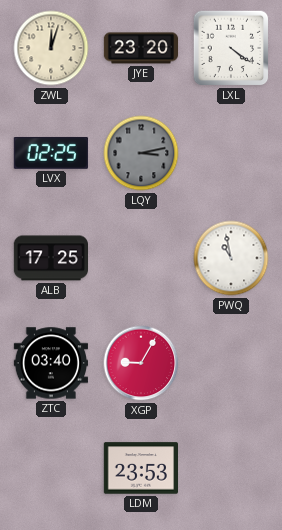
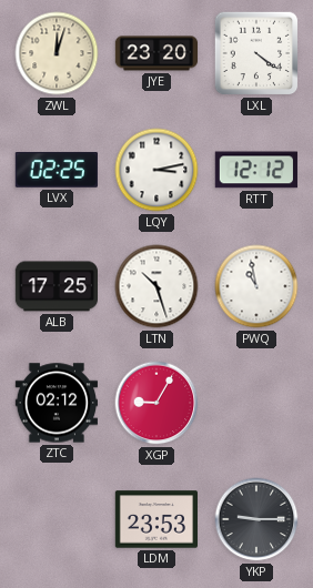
LQY dial: grey -> white
RTT: none -> 12:12
LTN: none -> 10:27
ZTC: 03:40 -> 02:12
YKP: none -> 9:15
